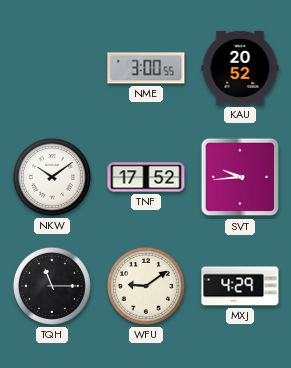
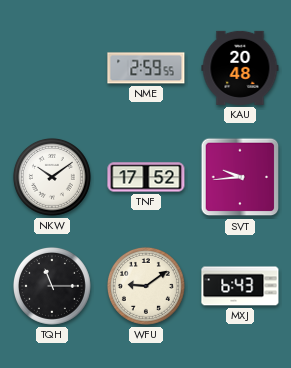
NME: 3:00 -> 2:59
KAU: 20:52 -> 20:48
MXJ: 4:29 -> 6:43
